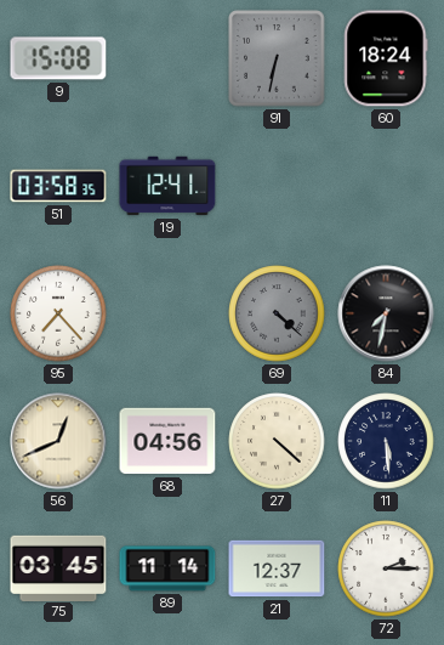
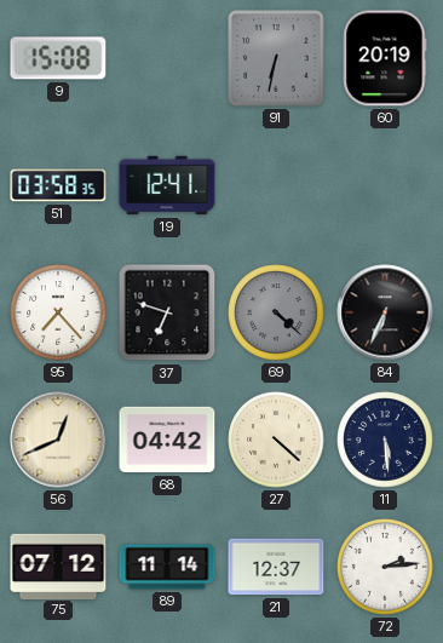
60: 18:24 -> 20:19
37: none -> 6:48
84: 7:32 -> 6:34
68: 04:56 -> 04:42
75: 03:45 -> 07:12
72: 2:15 -> 2:14
